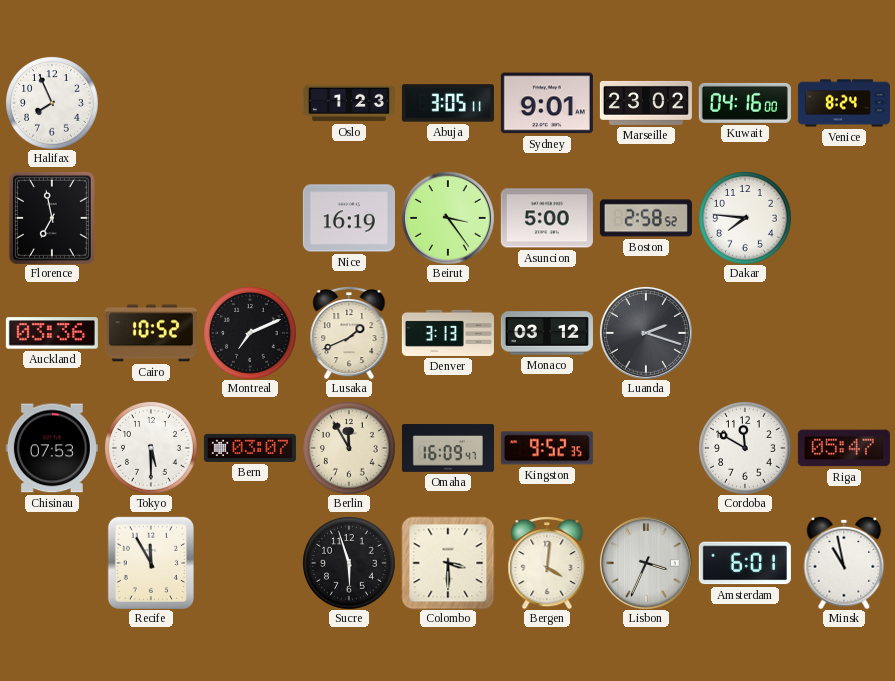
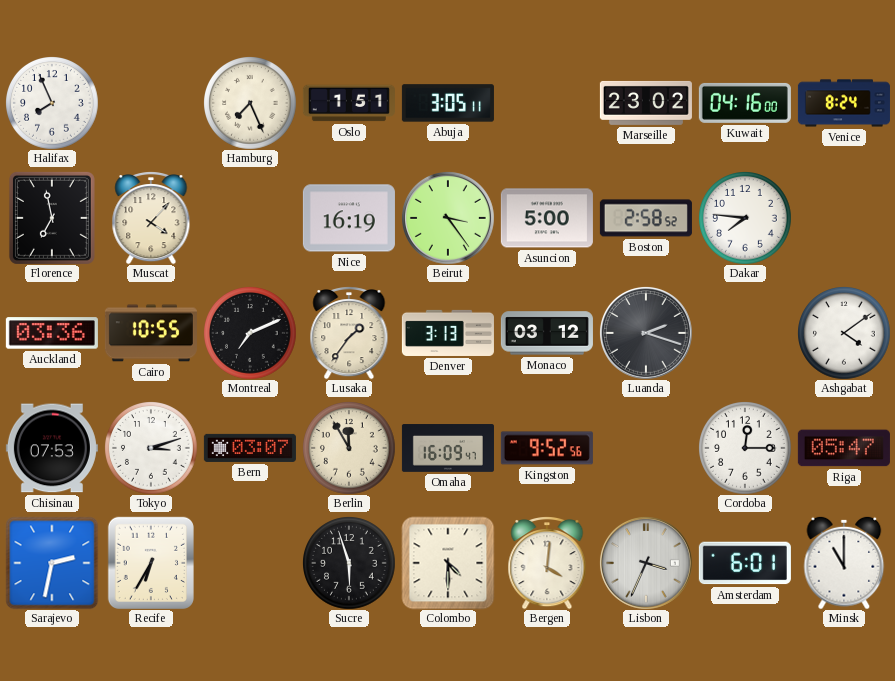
Hamburg: none -> 7:26
Oslo: 1:23 -> 1:51
Sydney: 9:01 -> none
Muscat: none -> 4:07
Cairo: 10:52 -> 10:55
Lusaka: 1:41 -> 1:36
Ashgabat: none -> 4:09
Tokyo: 5:30 -> 3:12
Kingston: 9:52:35 -> 9:52:56
Cordoba: 11:50 -> 12:15
Sarajevo: none -> 2:32
Recife: 11:55 -> 6:35
Colombo: 3:30 -> 4:30
Minsk: 10:58 -> 11:00
